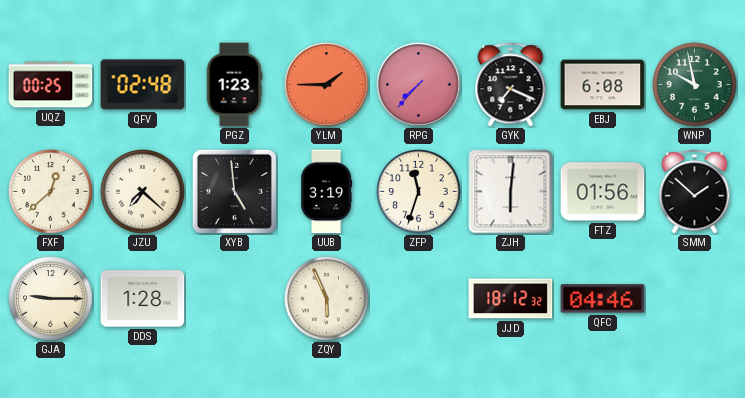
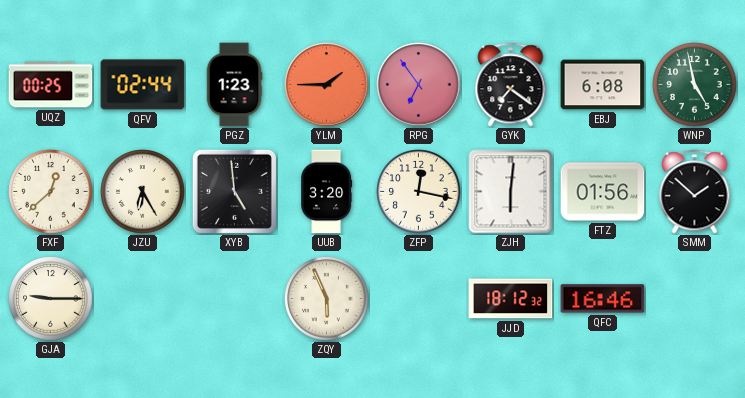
QFV: 02:48 -> 02:44
RPG: 7:37 -> 6:54
GYK: 7:19 -> 7:21
WNP: 9:58 -> 4:58
JZU: 7:22 -> 6:25
UUB: 3:19 -> 3:20
ZFP: 11:33 -> 12:17
DDS: 1:28 -> none
QFC: 04:46 -> 16:46
